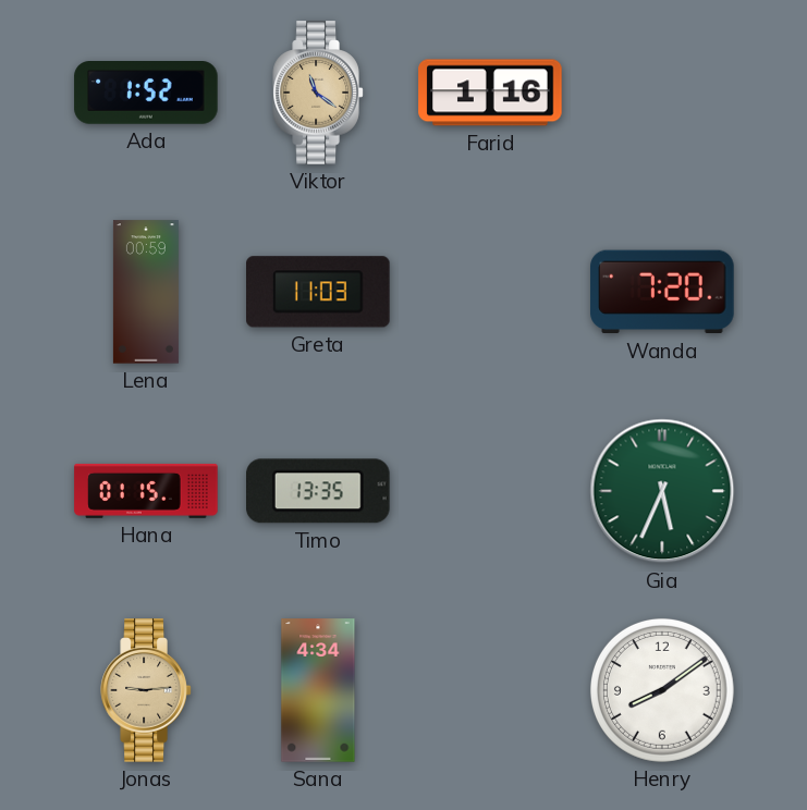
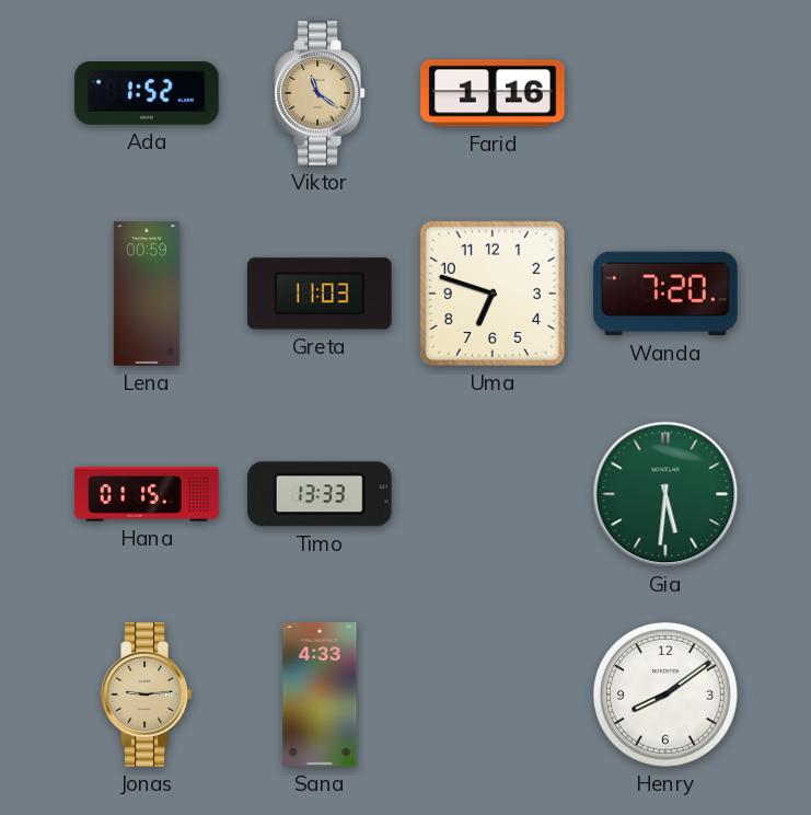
Uma: none -> 6:48
Timo: 13:35 -> 13:33
Gia: 5:34 -> 5:31
Sana: 4:34 -> 4:33
